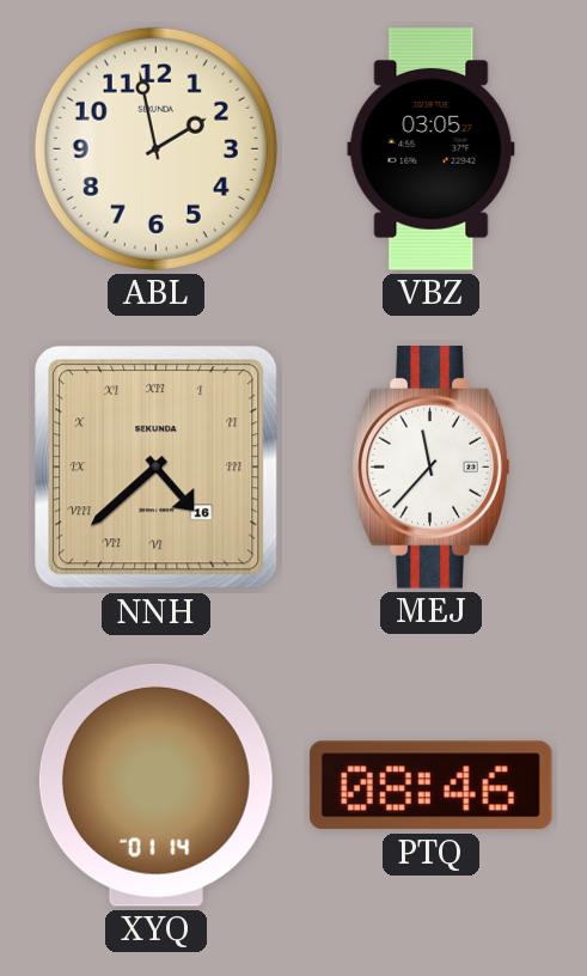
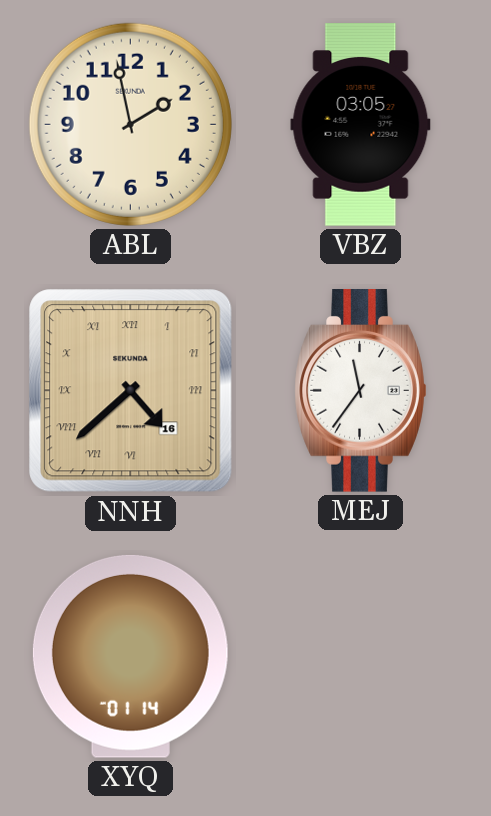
MEJ: 11:37 -> 11:36
PTQ: 08:46 -> none
